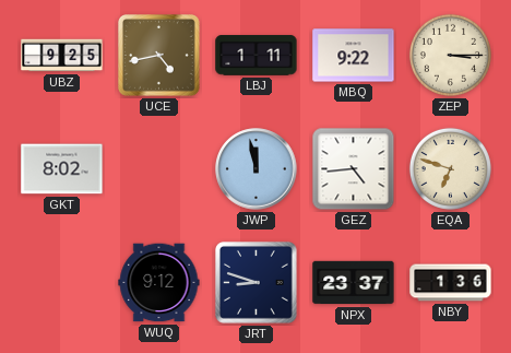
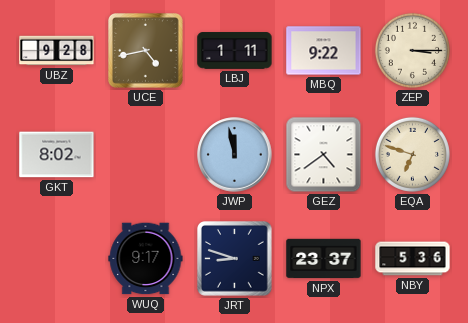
UBZ: 9:25 -> 9:28
GEZ: 4:44 -> 4:39
WUQ: 9:12 -> 9:17
NBY: 1:36 -> 5:36
